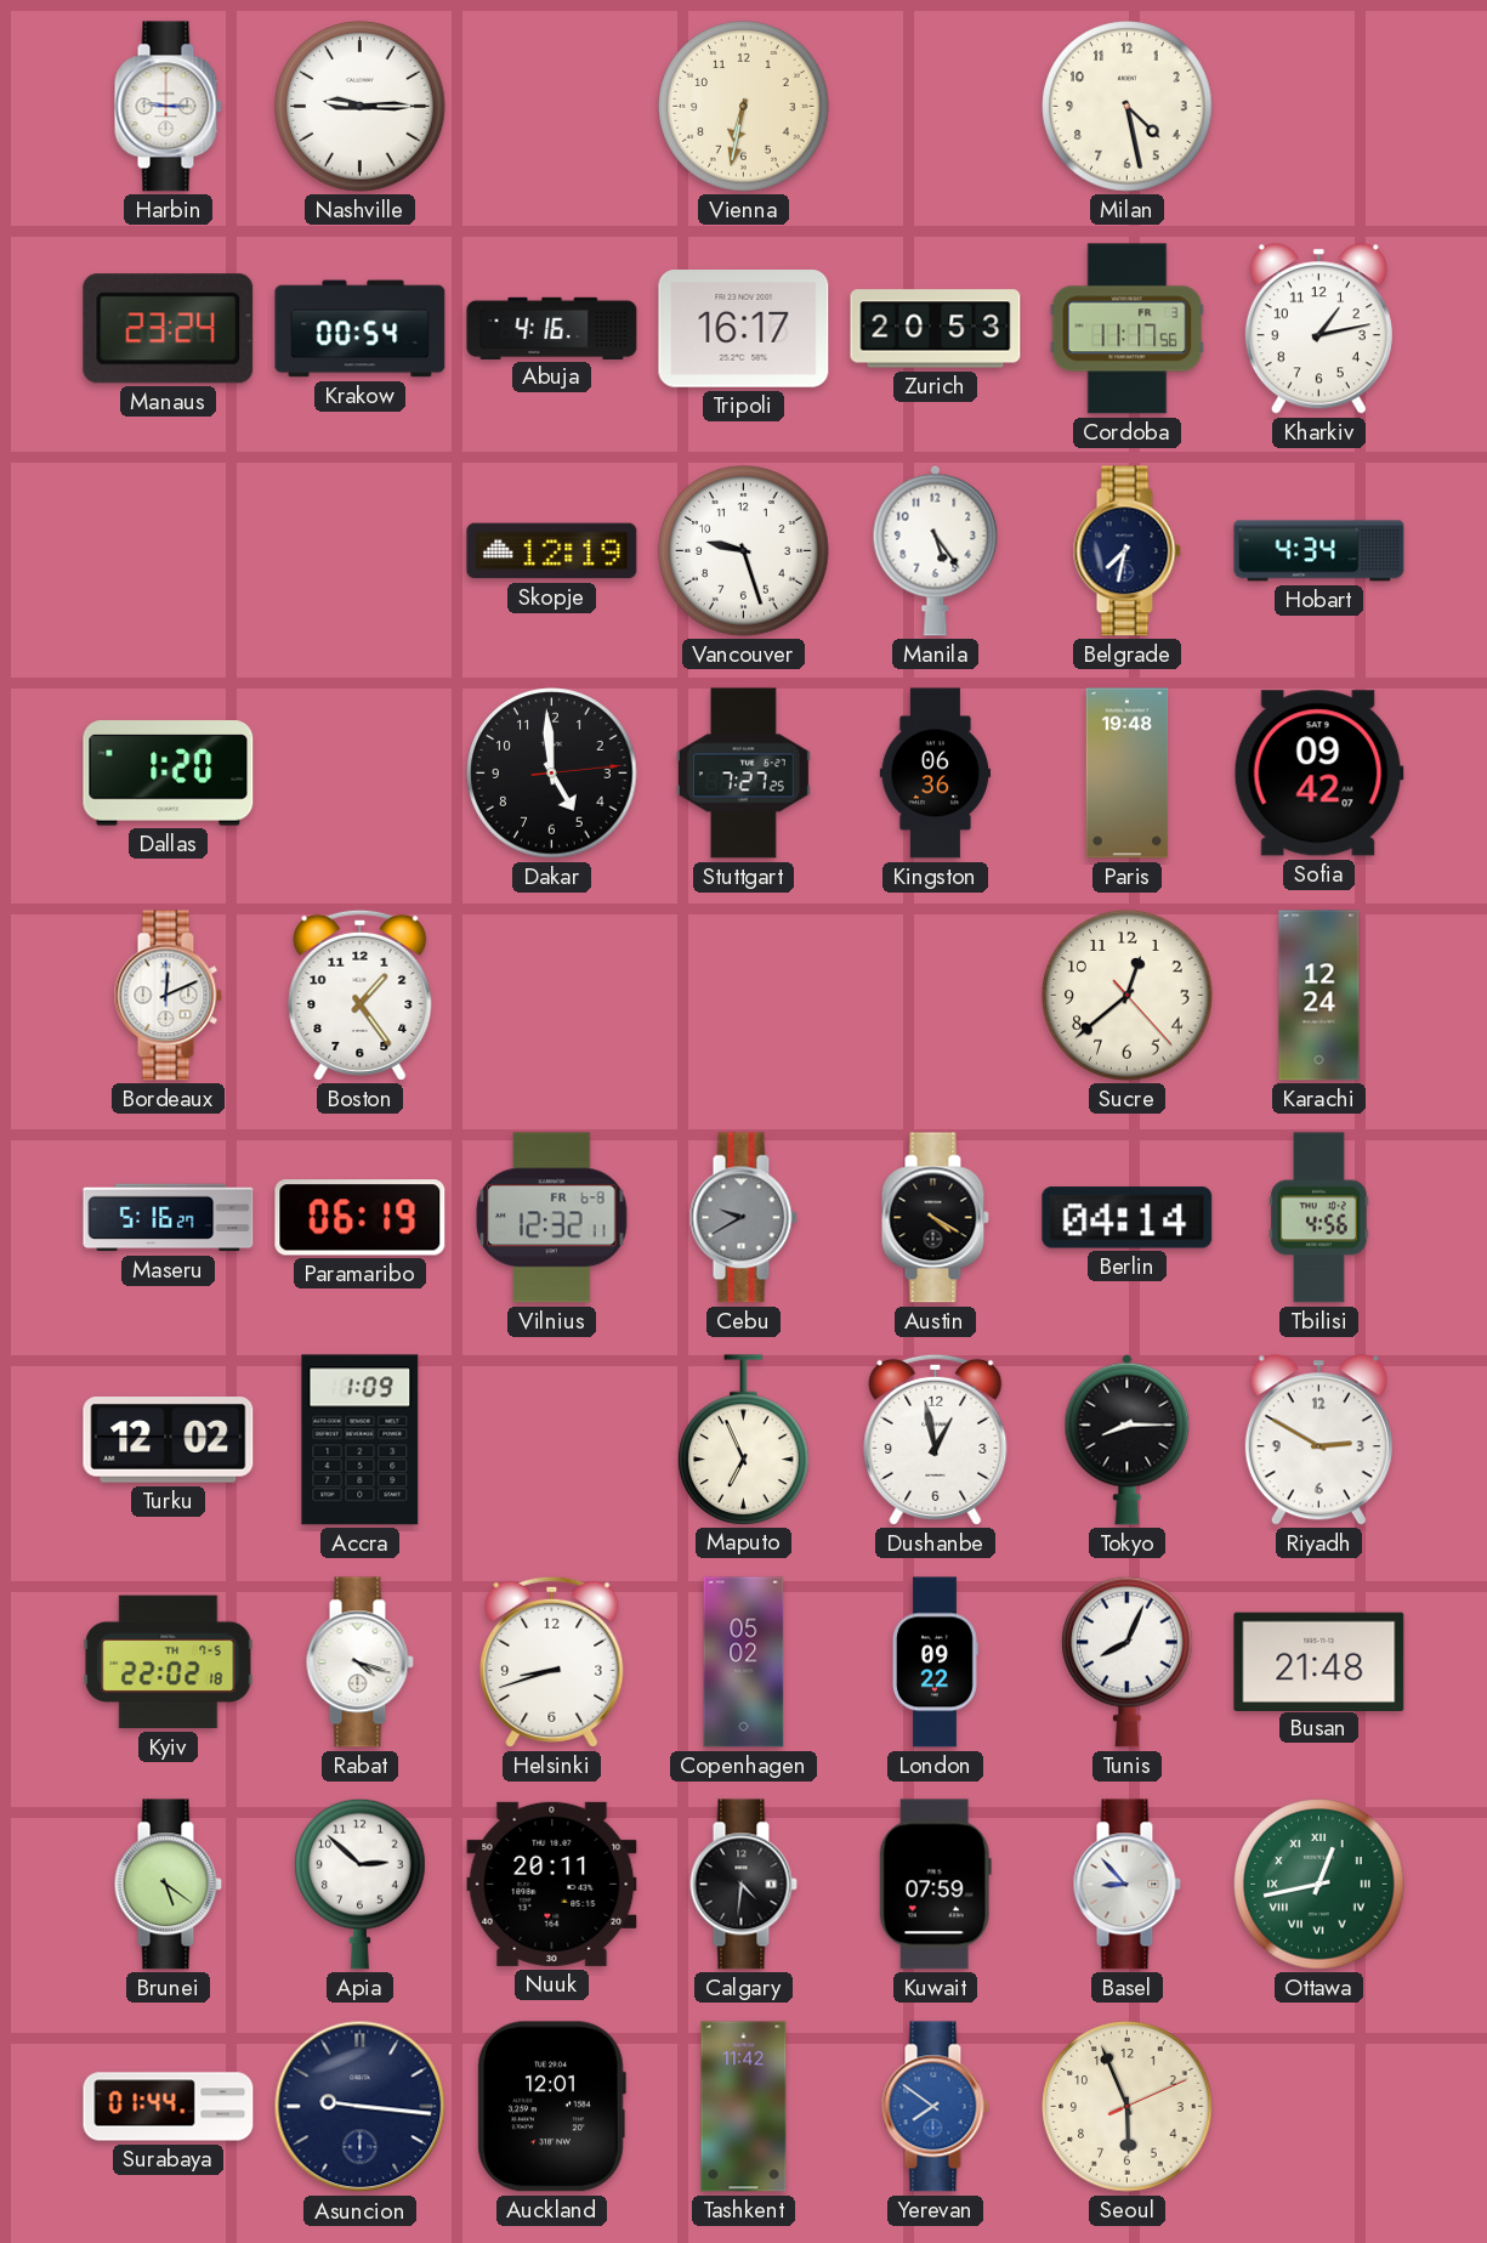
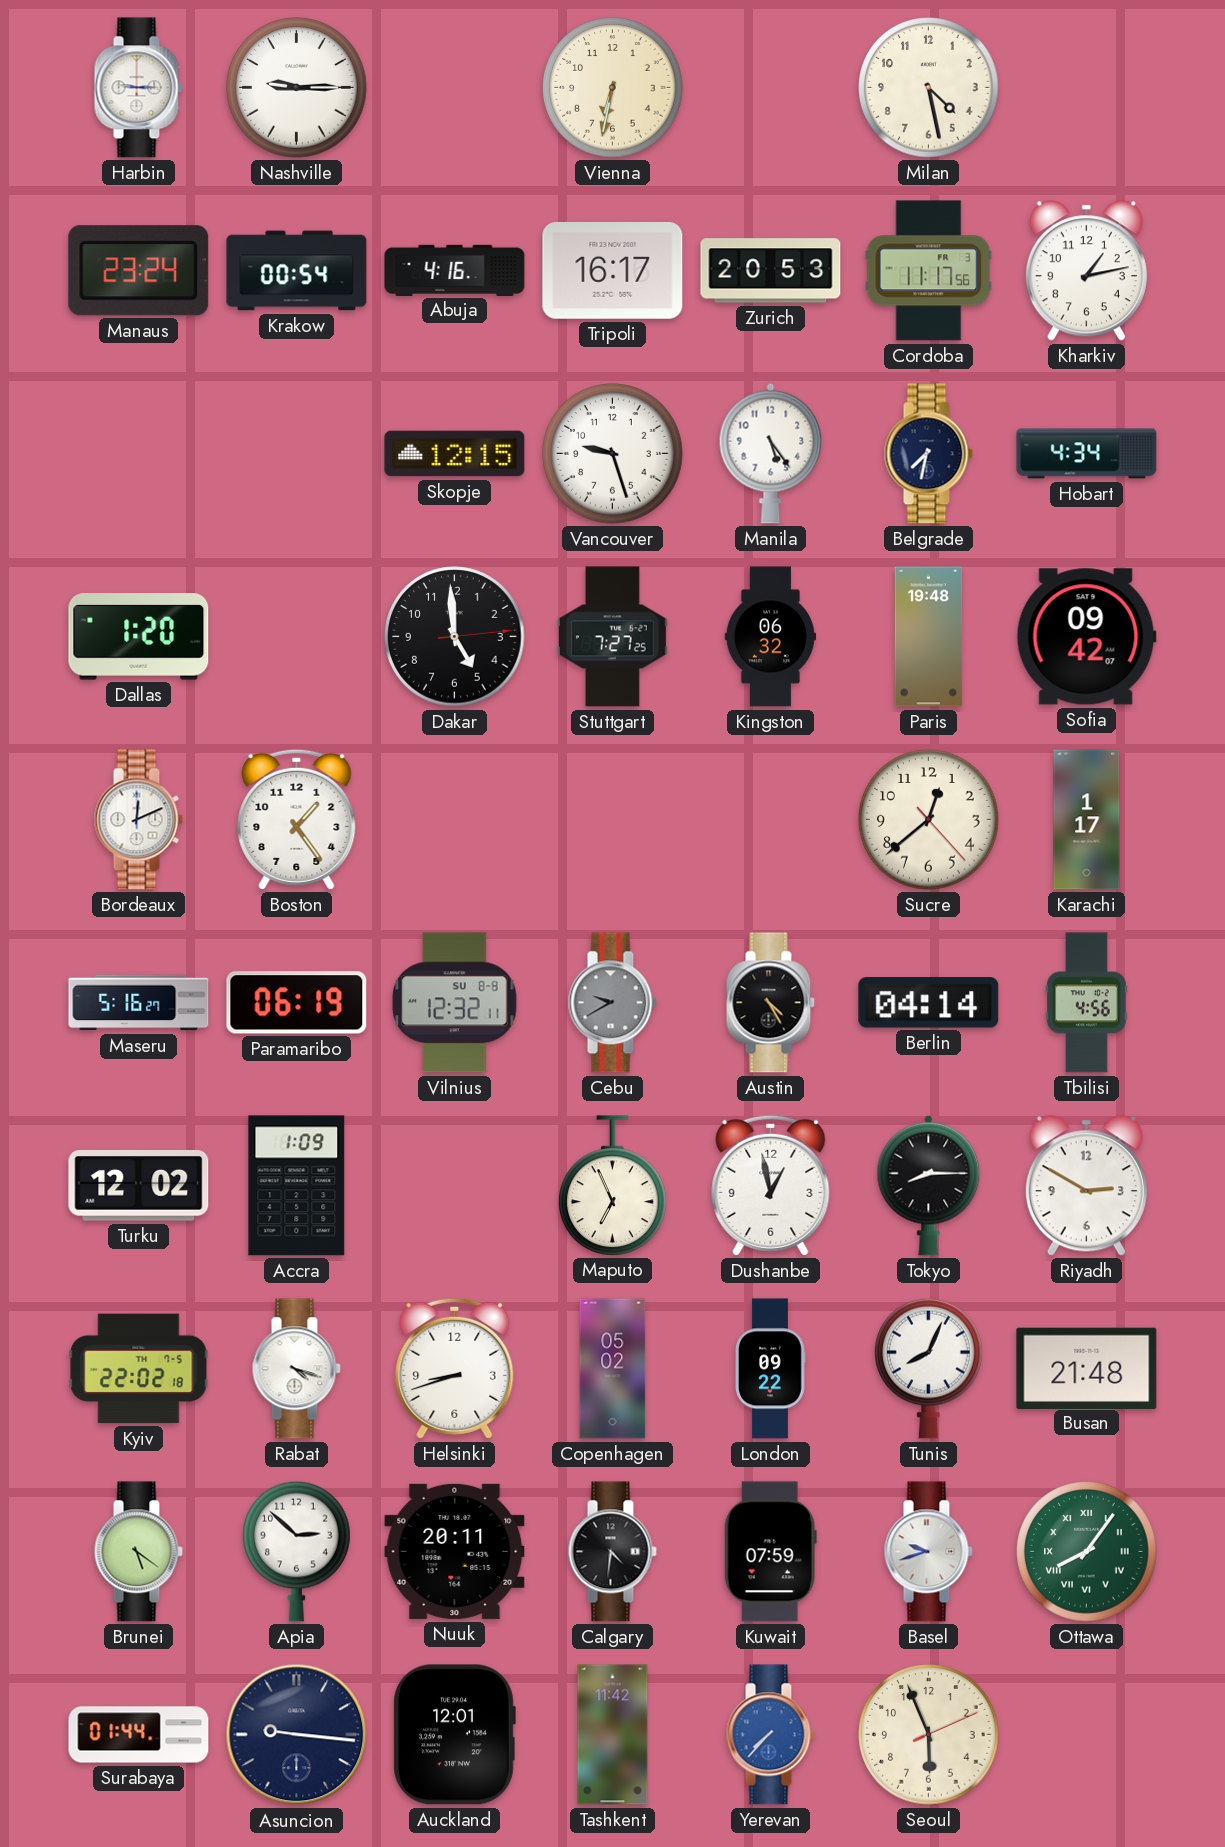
Skopje: 12:19 -> 12:15
Kingston: 06:36 -> 06:32
Karachi: 12:24 -> 1:17
Vilnius date: FR 6-8 -> SU 8-8
Austin: 4:20 -> 4:25
Basel: 8:53 -> 9:42
Ottawa: 12:43 -> 8:06
Yerevan: 7:51 -> 7:37
